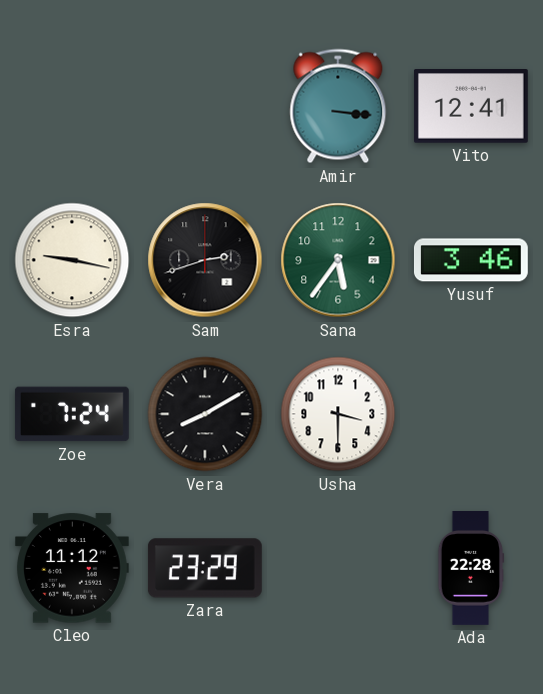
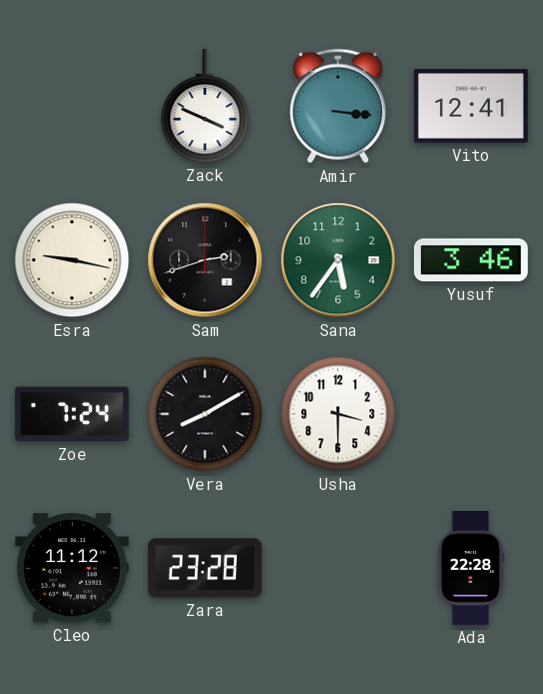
Zack: none -> 3:49
Zara: 23:29 -> 23:28
